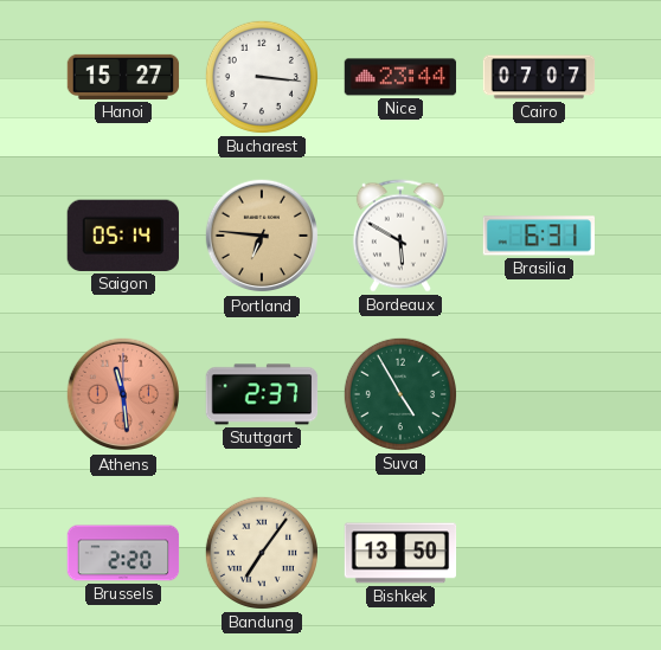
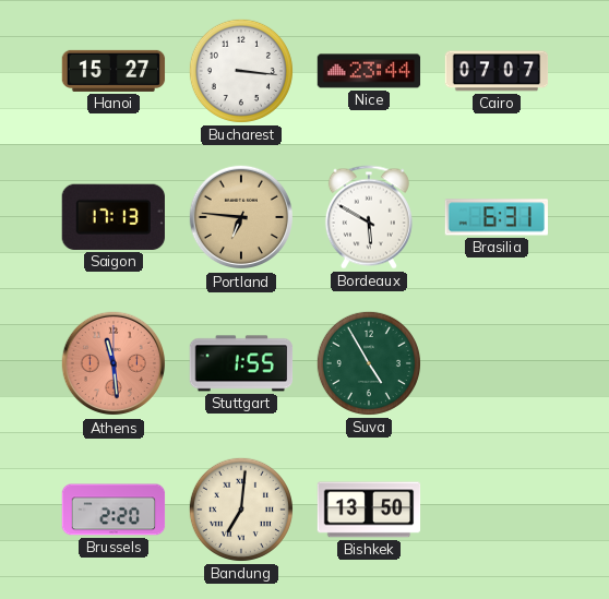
Saigon: 05:14 -> 17:13
Stuttgart: 2:37 -> 1:55
Bandung: 7:06 -> 7:01
